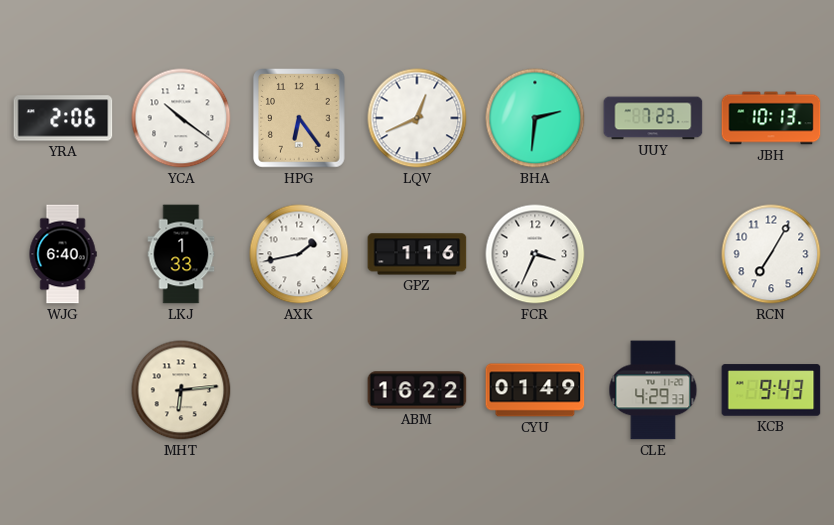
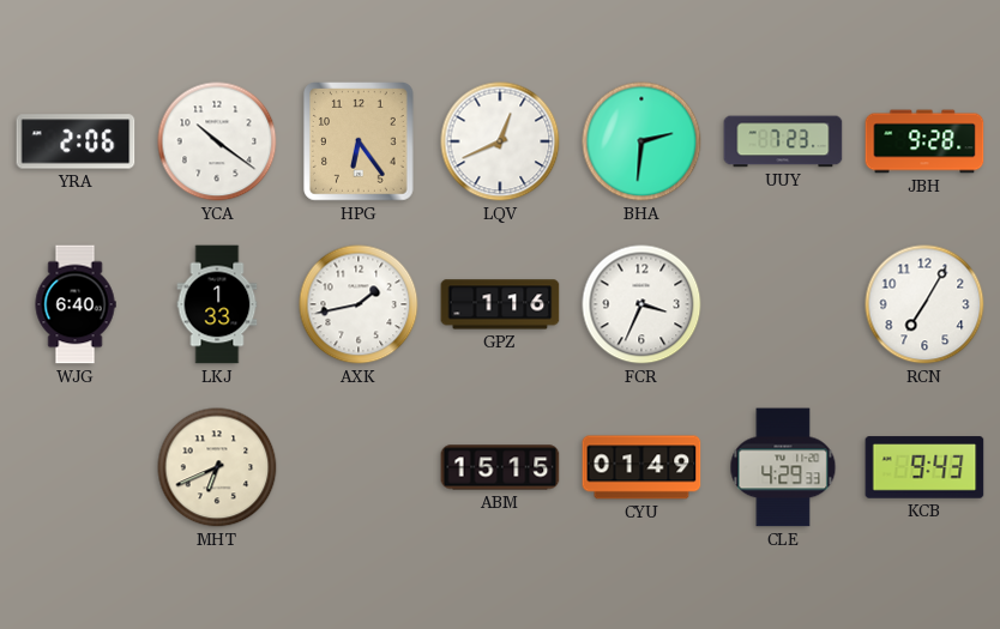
JBH: 10:13 -> 9:28
MHT: 6:14 -> 6:41
ABM: 16:22 -> 15:15
